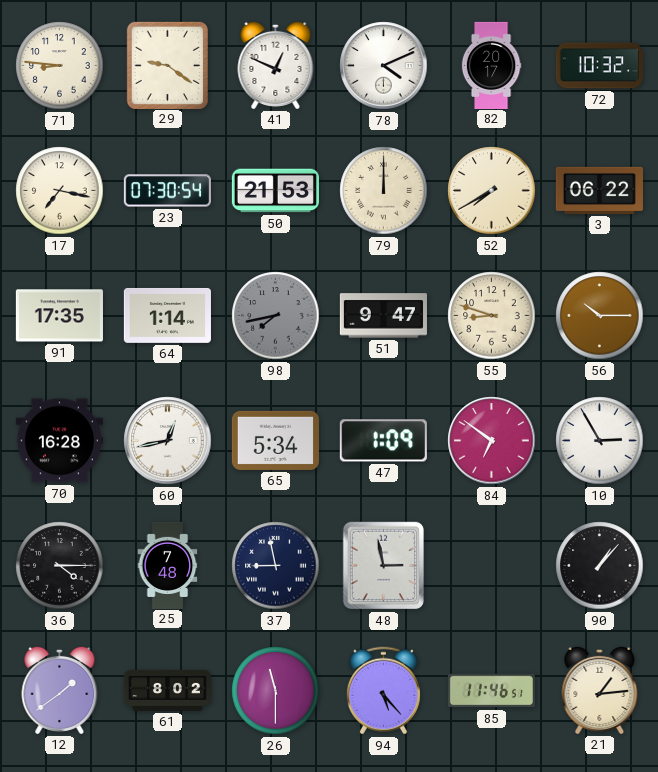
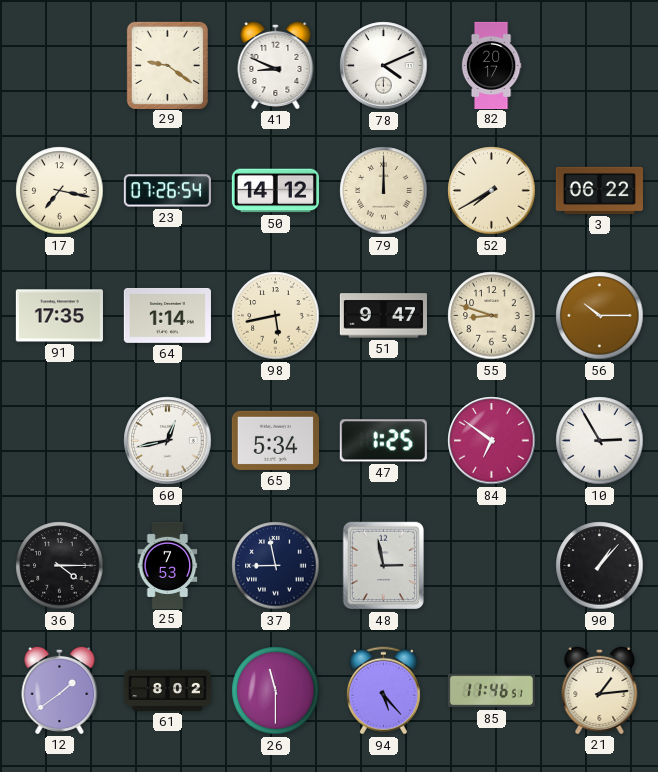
71: 8:46 -> none
41: 12:49 -> 8:49
72: 10:32 -> none
23: 07:30 -> 07:26
50: 21:53 -> 14:12
98: 7:43 -> 5:43
98 dial: grey -> cream
70: 16:28 -> none
47: 1:09 -> 1:25
25: 7:48 -> 7:53
